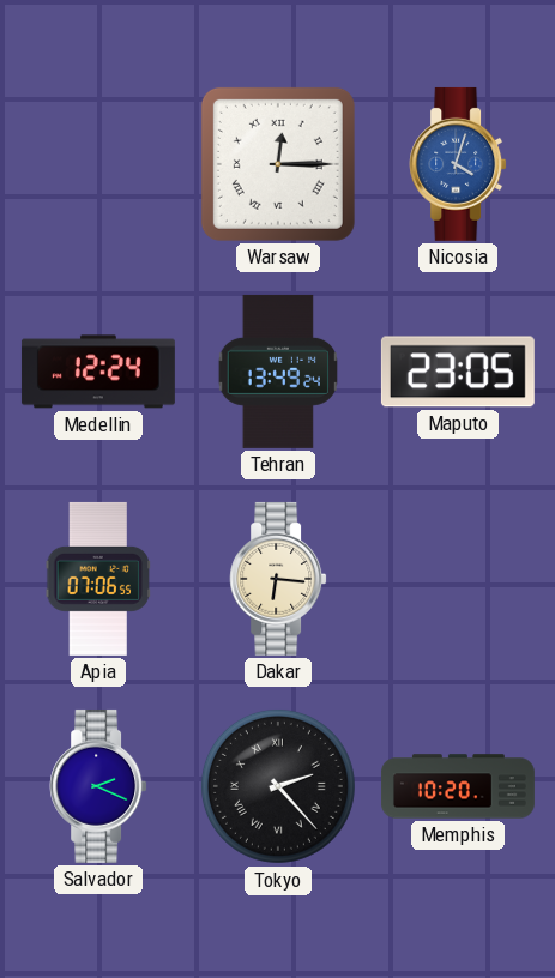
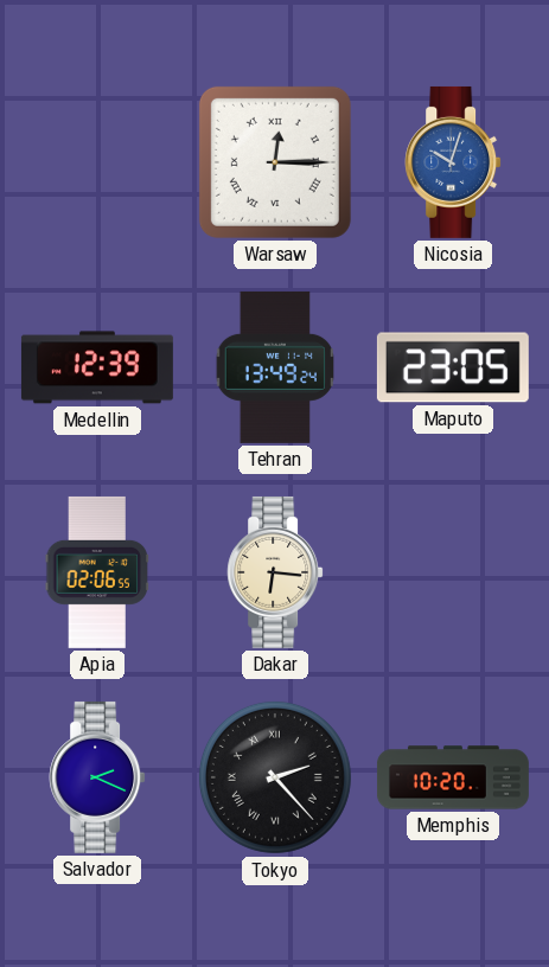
Nicosia: 4:03 -> 10:03
Medellin: 12:24 -> 12:39
Apia: 07:06 -> 02:06
